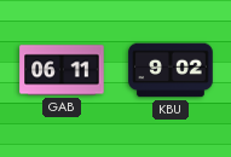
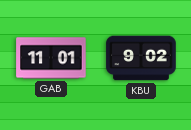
GAB: 06:11 -> 11:01
